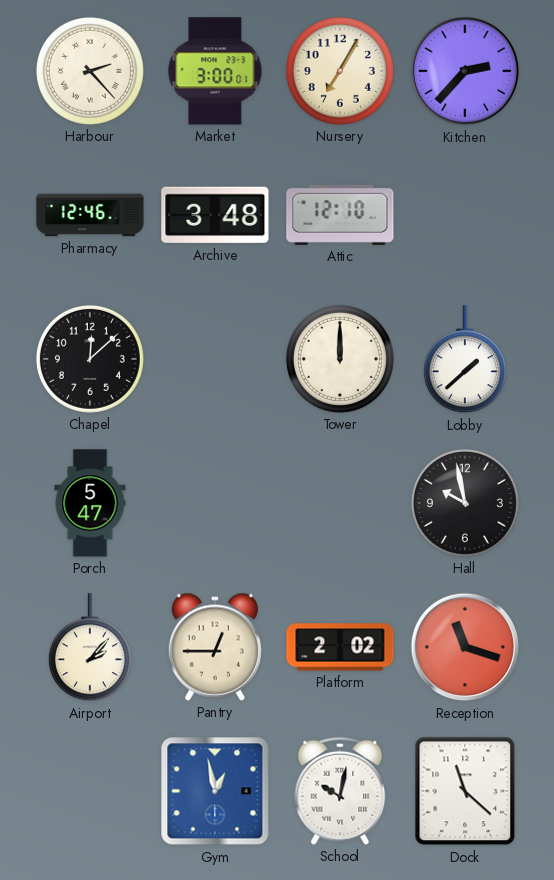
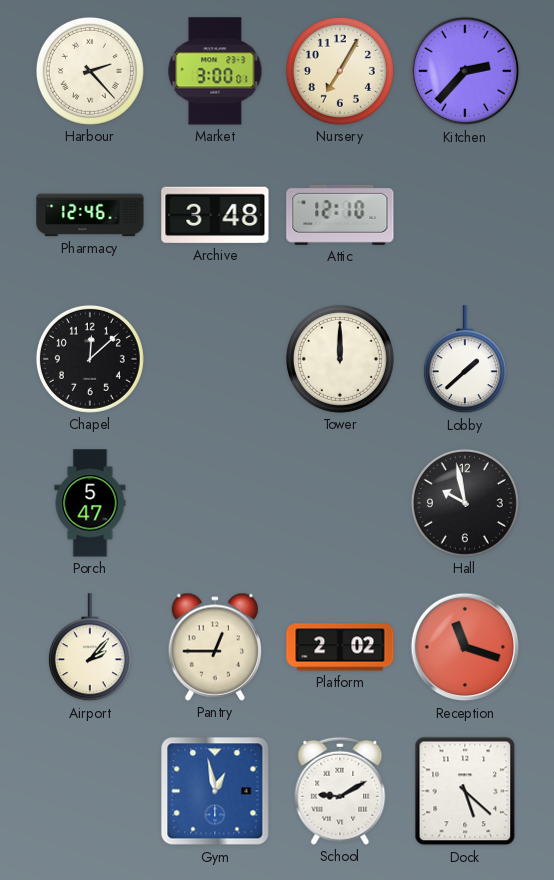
School: 10:02 -> 9:10
Dock: 11:22 -> 5:22
